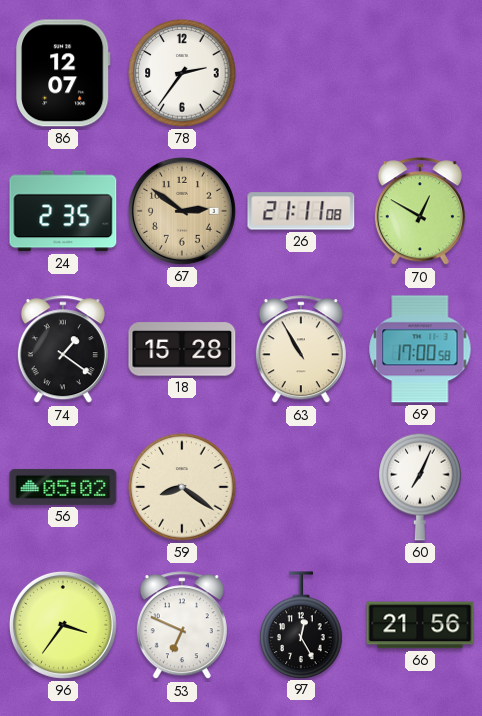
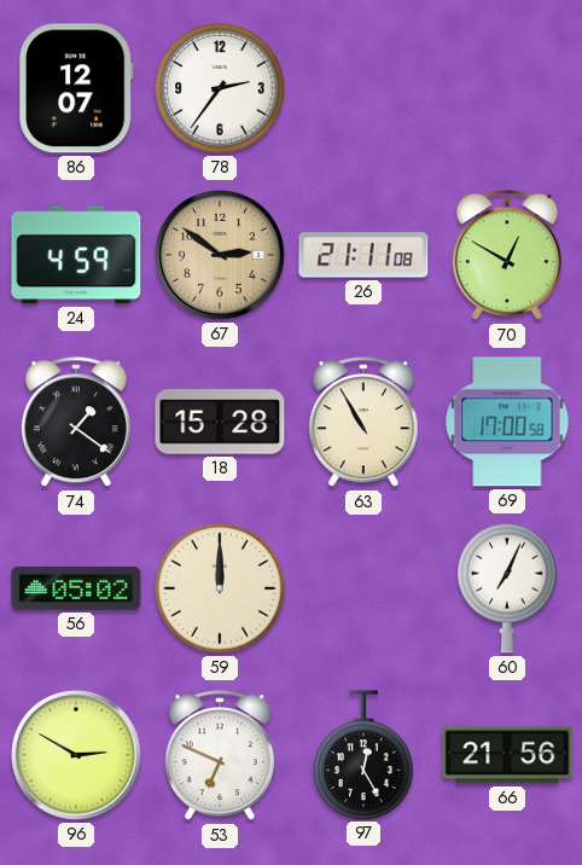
24: 2:35 -> 4:59
59: 8:21 -> 12:00
96: 3:36 -> 2:50
